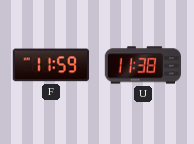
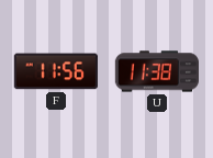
F: 11:59 -> 11:56
